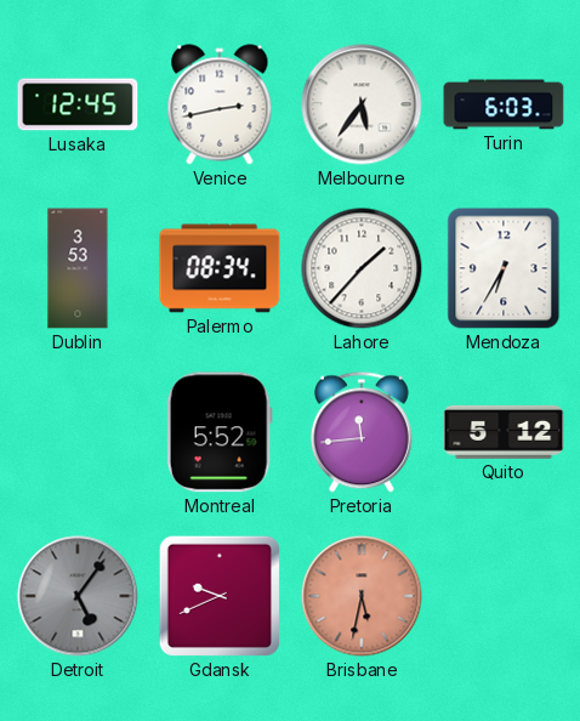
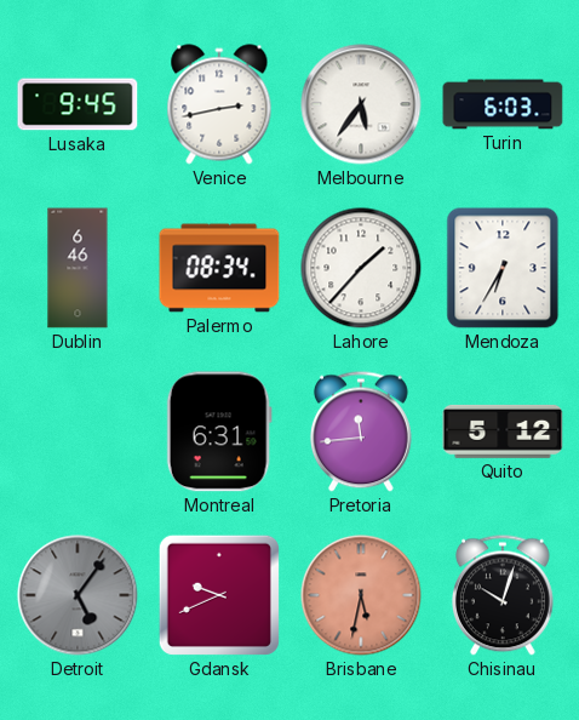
Lusaka: 12:45 -> 9:45
Dublin: 3:53 -> 6:46
Montreal: 5:52 -> 6:31
Chisinau: none -> 10:03
